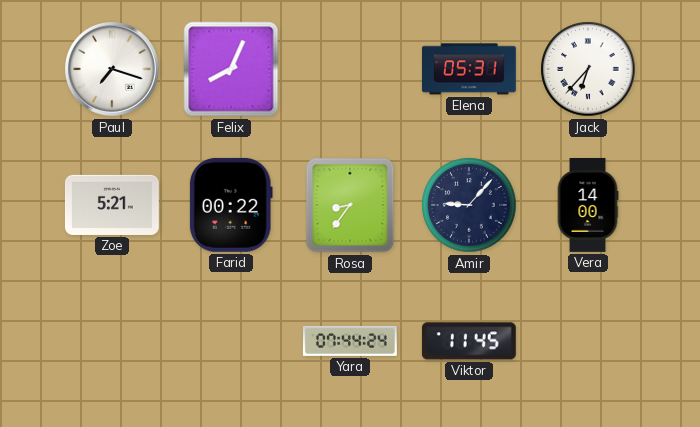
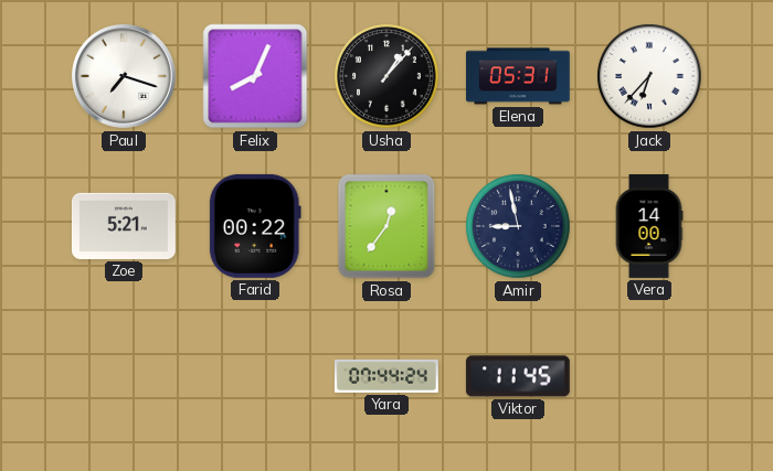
Usha: none -> 1:07
Rosa: 8:36 -> 12:36
Amir: 9:07 -> 8:58
